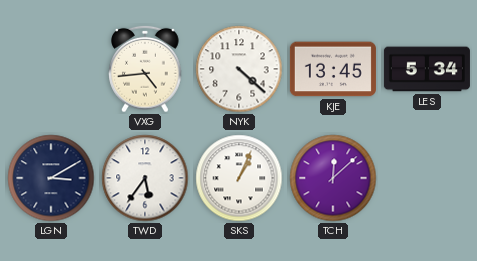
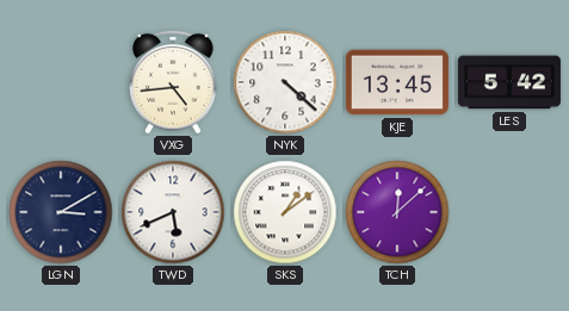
LES: 5:34 -> 5:42
TWD: 5:36 -> 5:41
SKS: 1:04 -> 1:09
